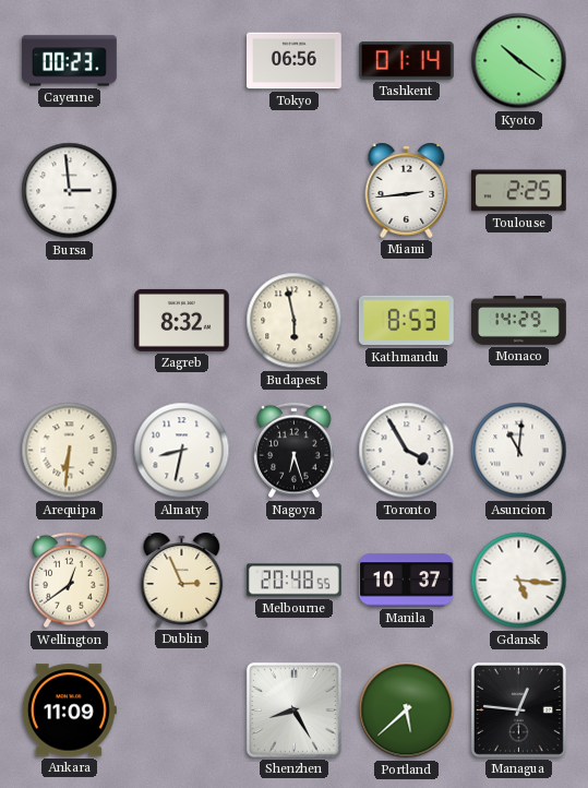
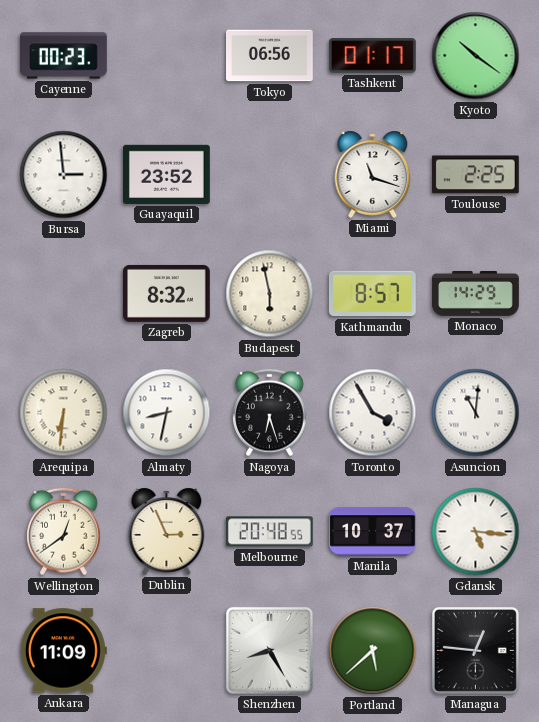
Tashkent: 01:14 -> 01:17
Guayaquil: none -> 23:52
Miami: 2:44 -> 11:18
Kathmandu: 8:53 -> 8:57
